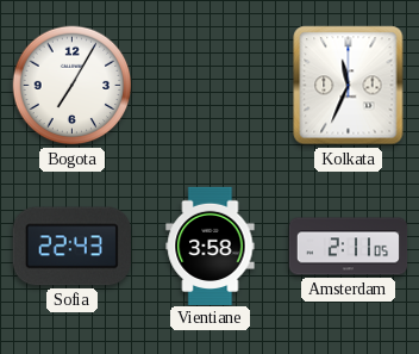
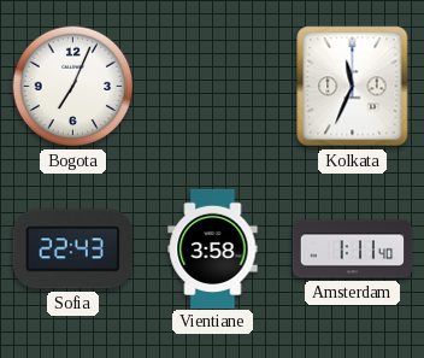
Bogota: 7:05 -> 7:04
Amsterdam: 2:11 -> 1:11
